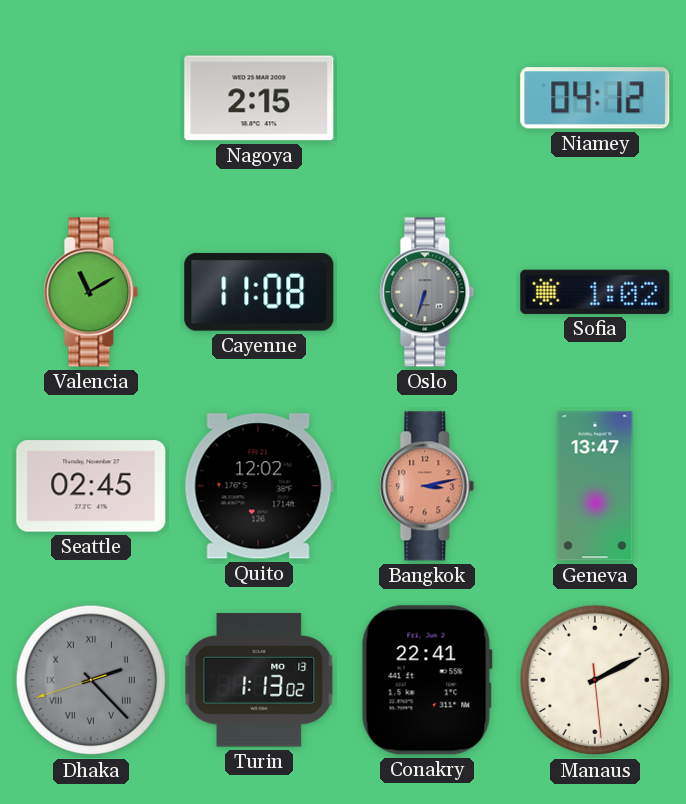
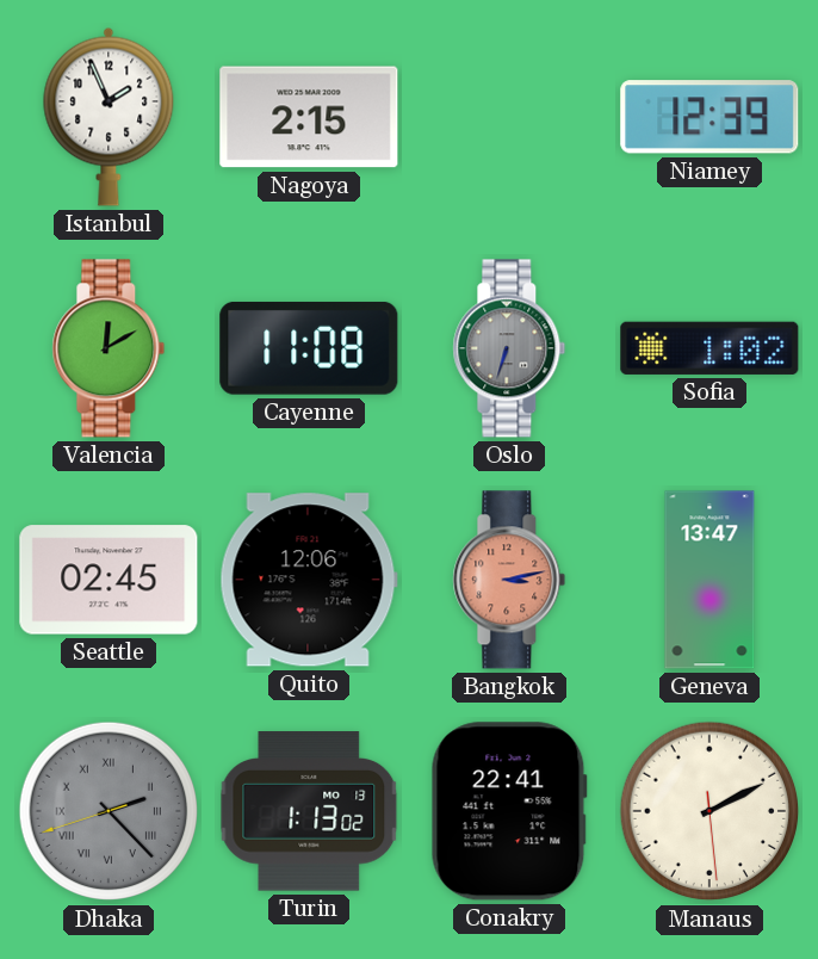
Istanbul: none -> 1:56
Niamey: 04:12 -> 12:39
Valencia: 11:10 -> 12:10
Quito: 12:02 -> 12:06
